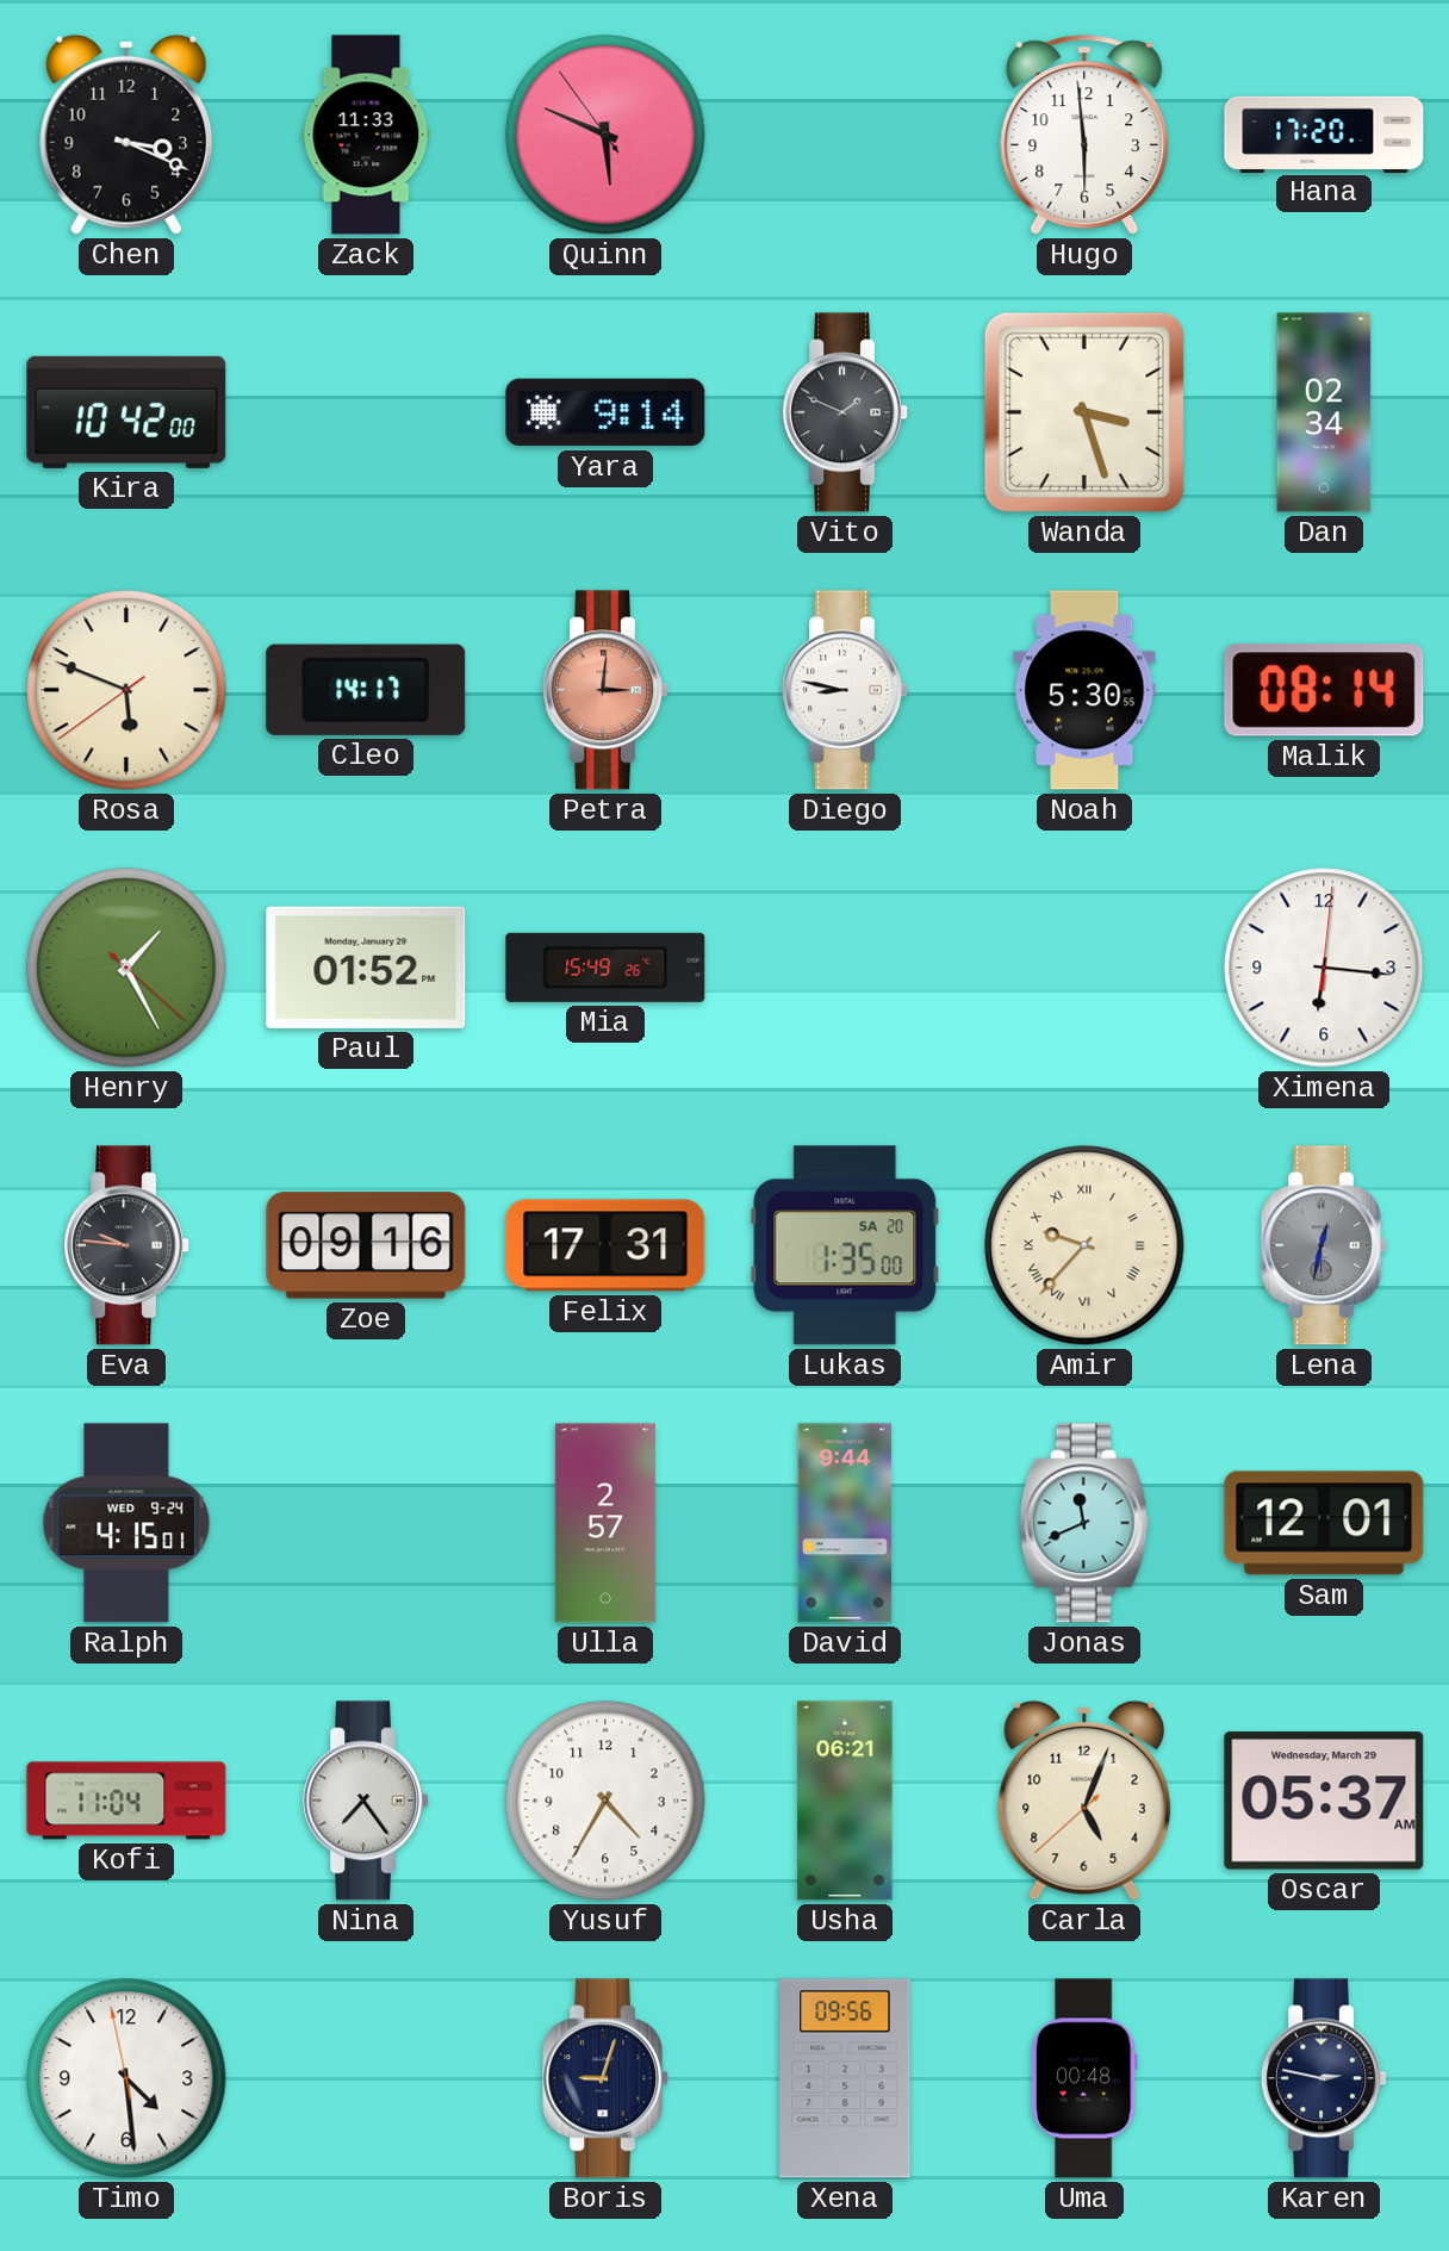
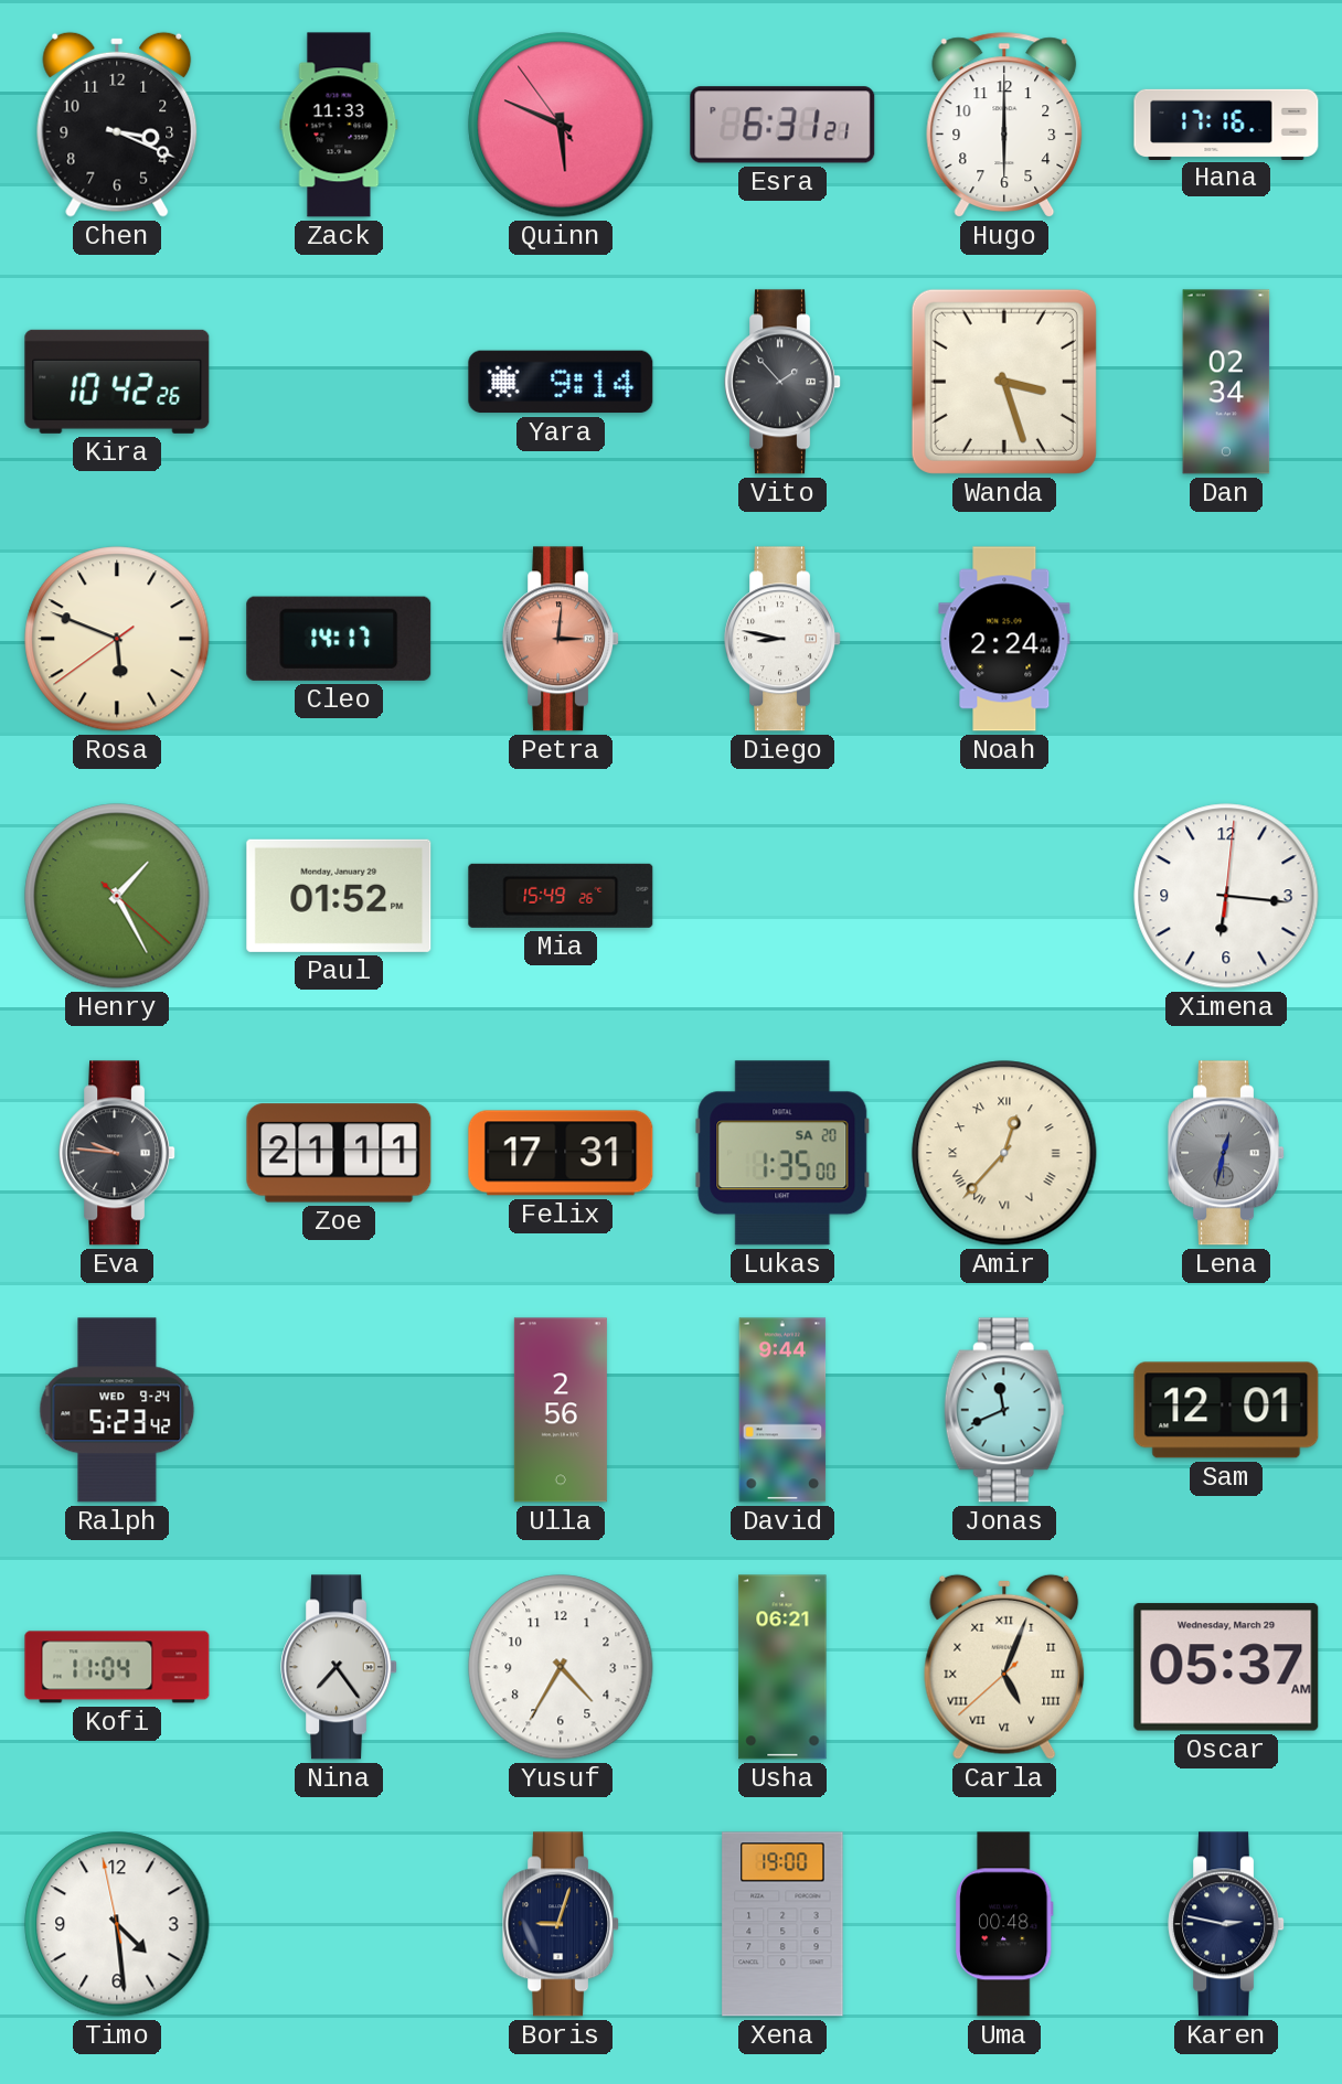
Esra: none -> 6:31
Hugo: 5:59 -> 6:00
Hana: 17:20 -> 17:16
Kira: 10:42:00 -> 10:42:26
Vito: 1:49 -> 1:53
Noah: 5:30 -> 2:24
Malik: 08:14 -> none
Zoe: 09:16 -> 21:11
Amir: 9:37 -> 12:37
Ralph: 4:15 -> 5:23
Ulla: 2:57 -> 2:56
Carla numerals: Arabic -> Roman
Xena: 09:56 -> 19:00
